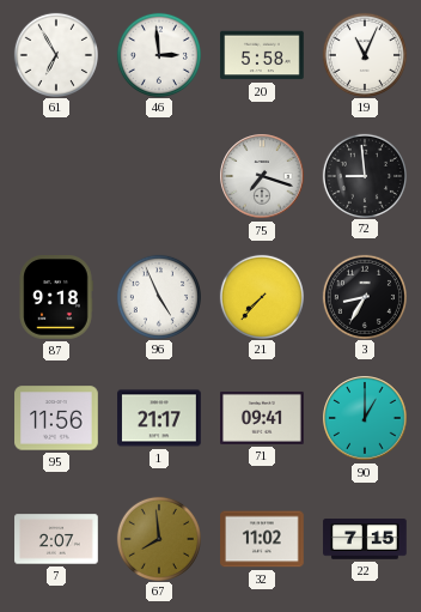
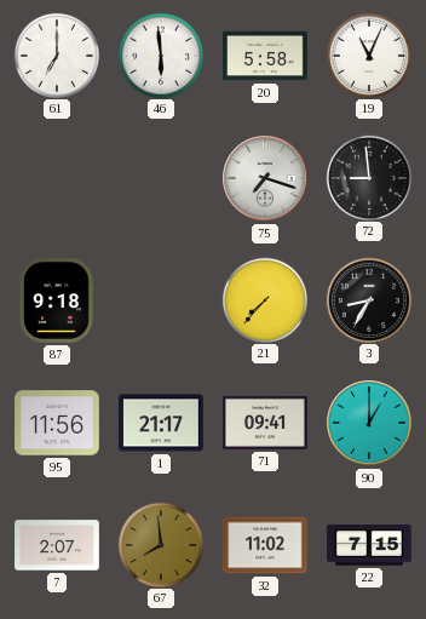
61: 6:55 -> 7:00
46: 2:59 -> 5:59
96: 4:56 -> none
